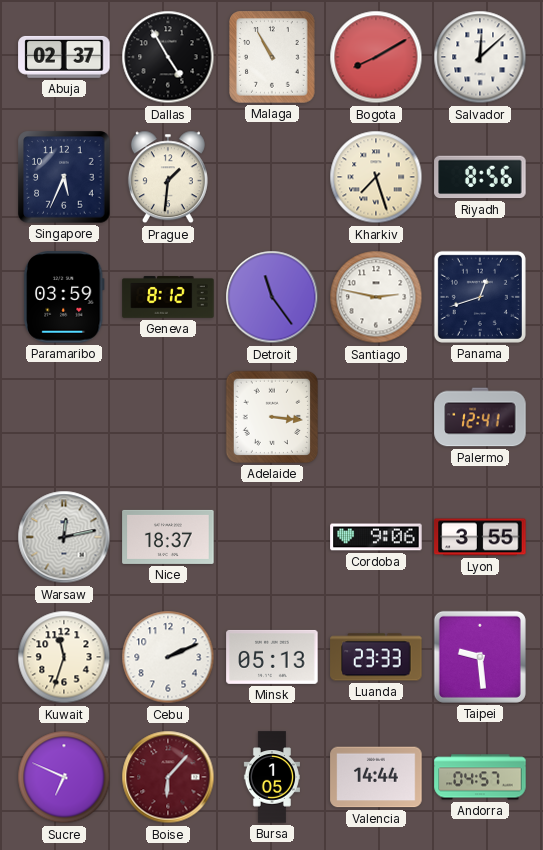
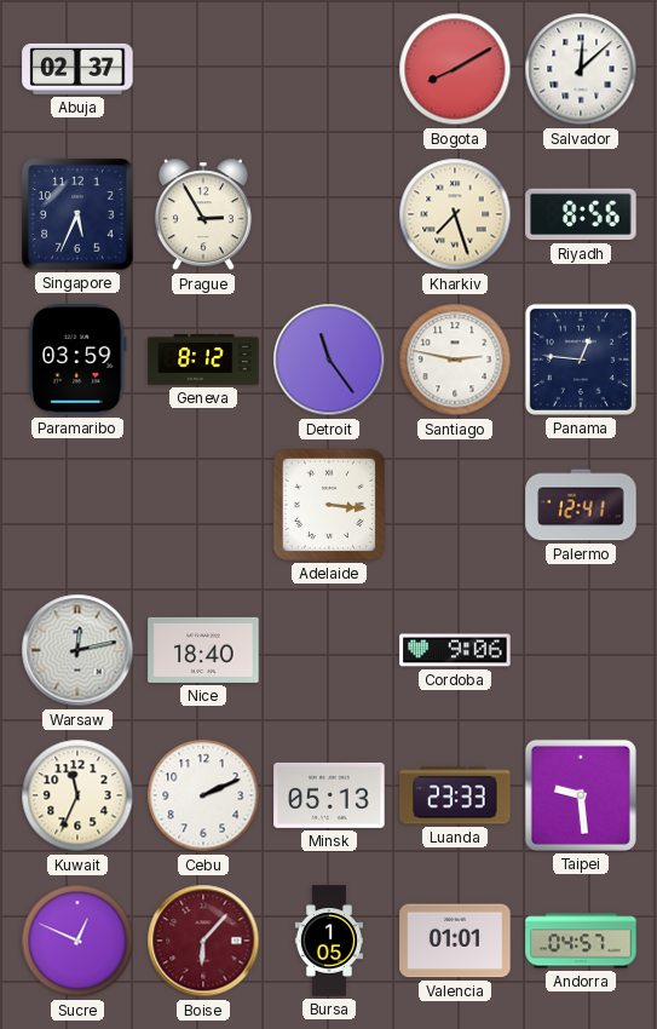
Dallas: 4:55 -> none
Malaga: 10:55 -> none
Prague: 1:31 -> 2:55
Panama: 12:42 -> 12:46
Nice: 18:37 -> 18:40
Lyon: 3:55 -> none
Kuwait: 11:33 -> 11:34
Sucre: 6:49 -> 12:49
Valencia: 14:44 -> 01:01
